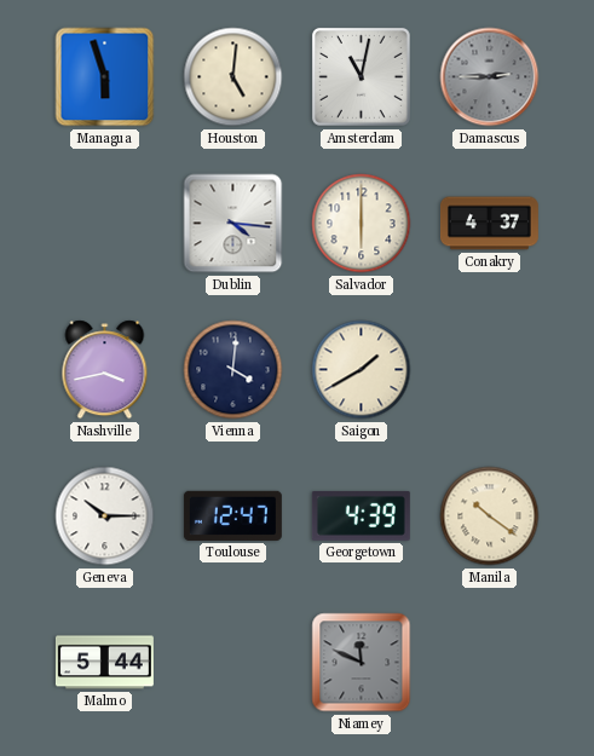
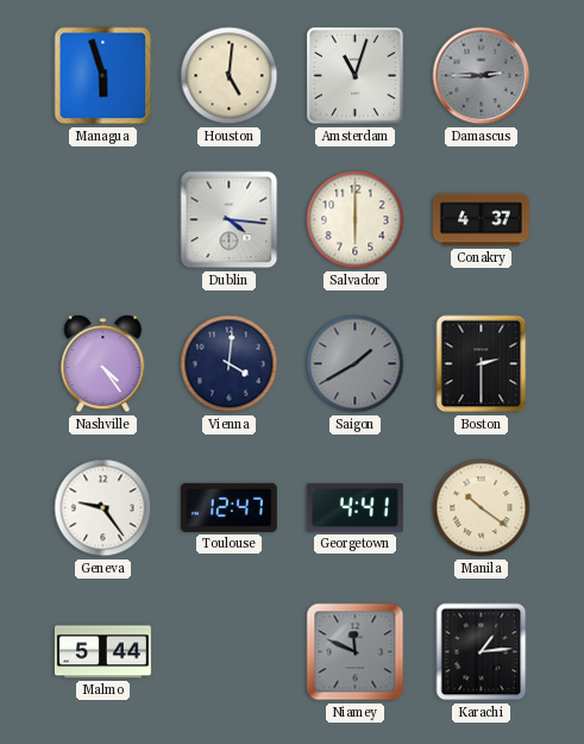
Amsterdam: 11:02 -> 11:03
Nashville: 3:43 -> 4:24
Saigon dial: cream -> grey
Boston: none -> 2:30
Geneva: 10:15 -> 9:24
Georgetown: 4:39 -> 4:41
Karachi: none -> 1:14
